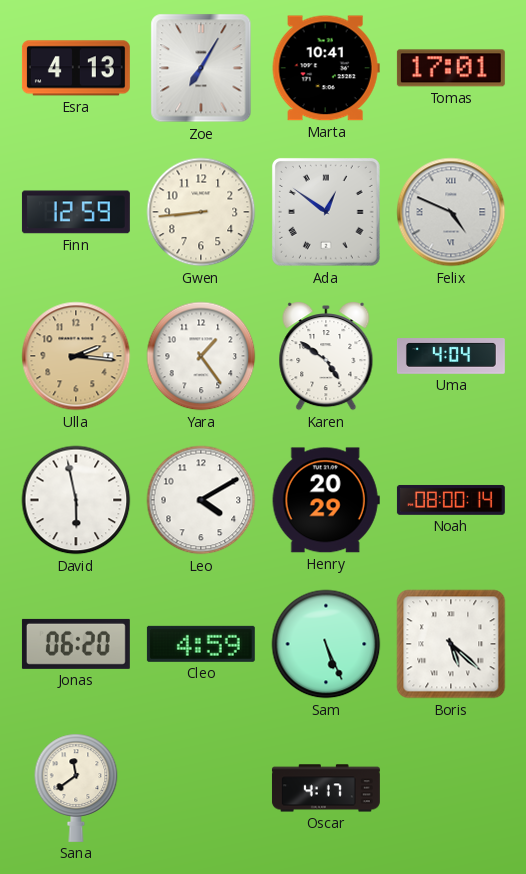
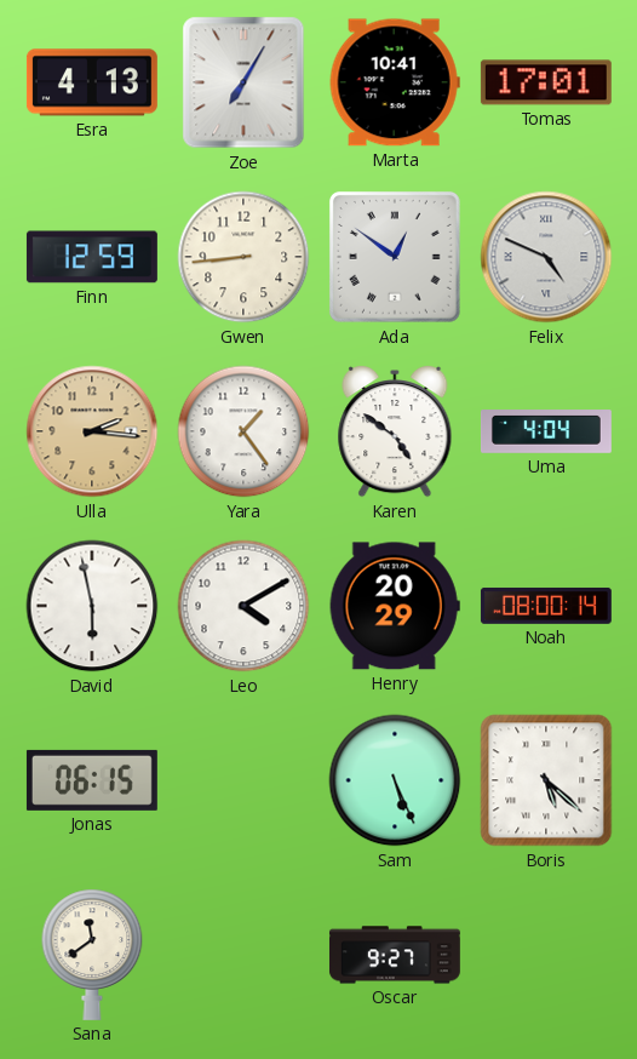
Jonas: 06:20 -> 06:15
Cleo: 4:59 -> none
Oscar: 4:17 -> 9:27
